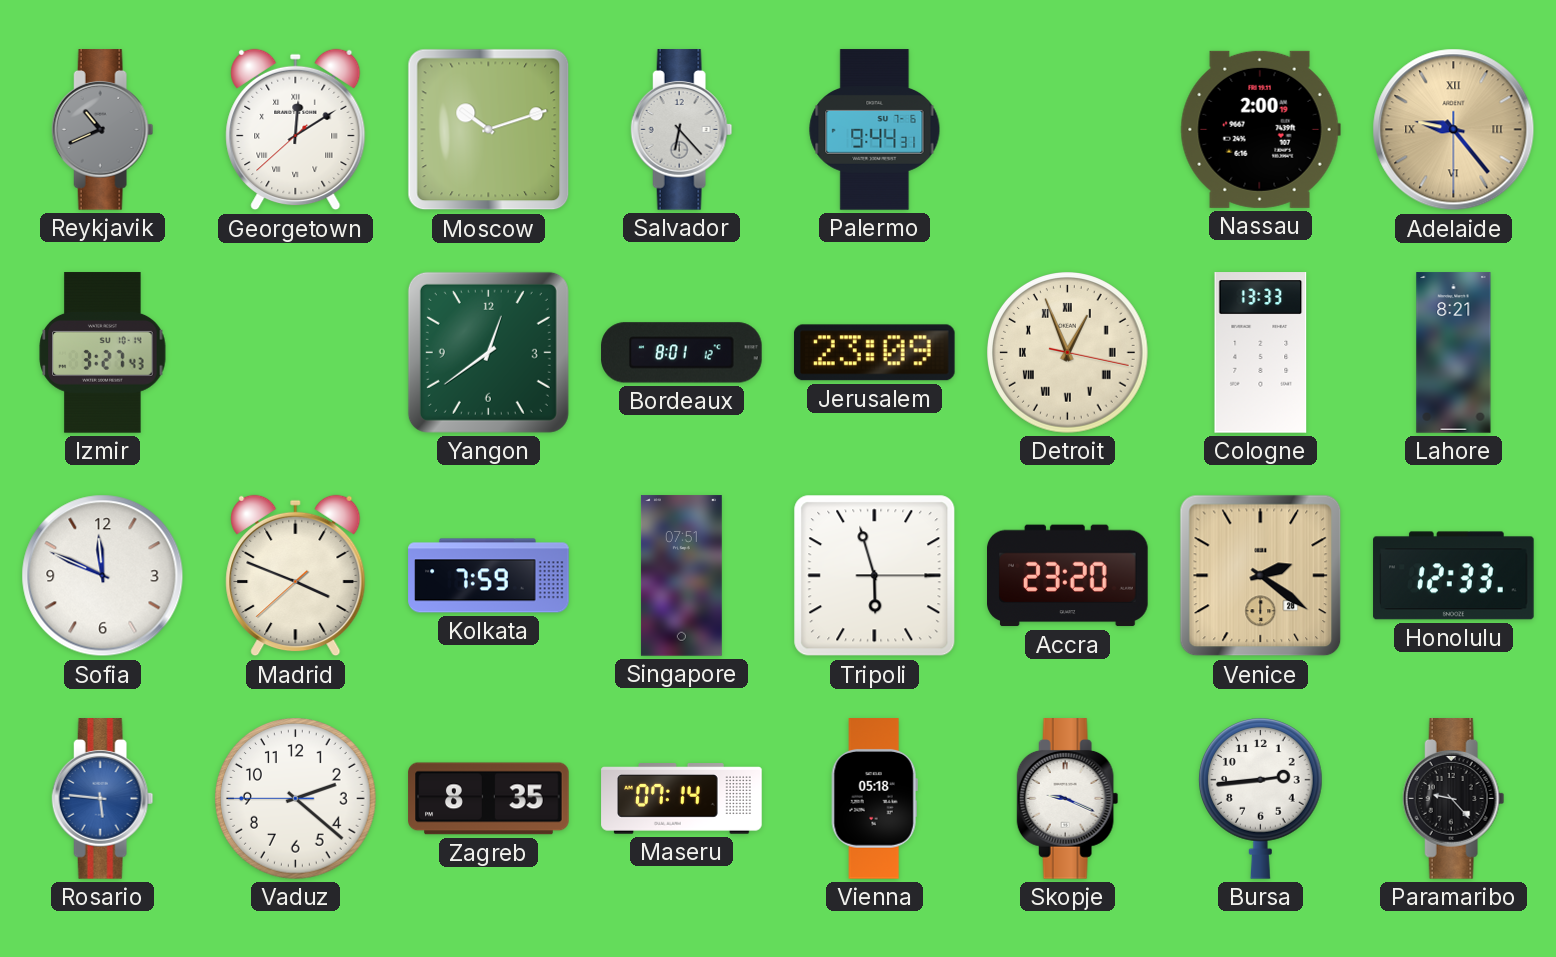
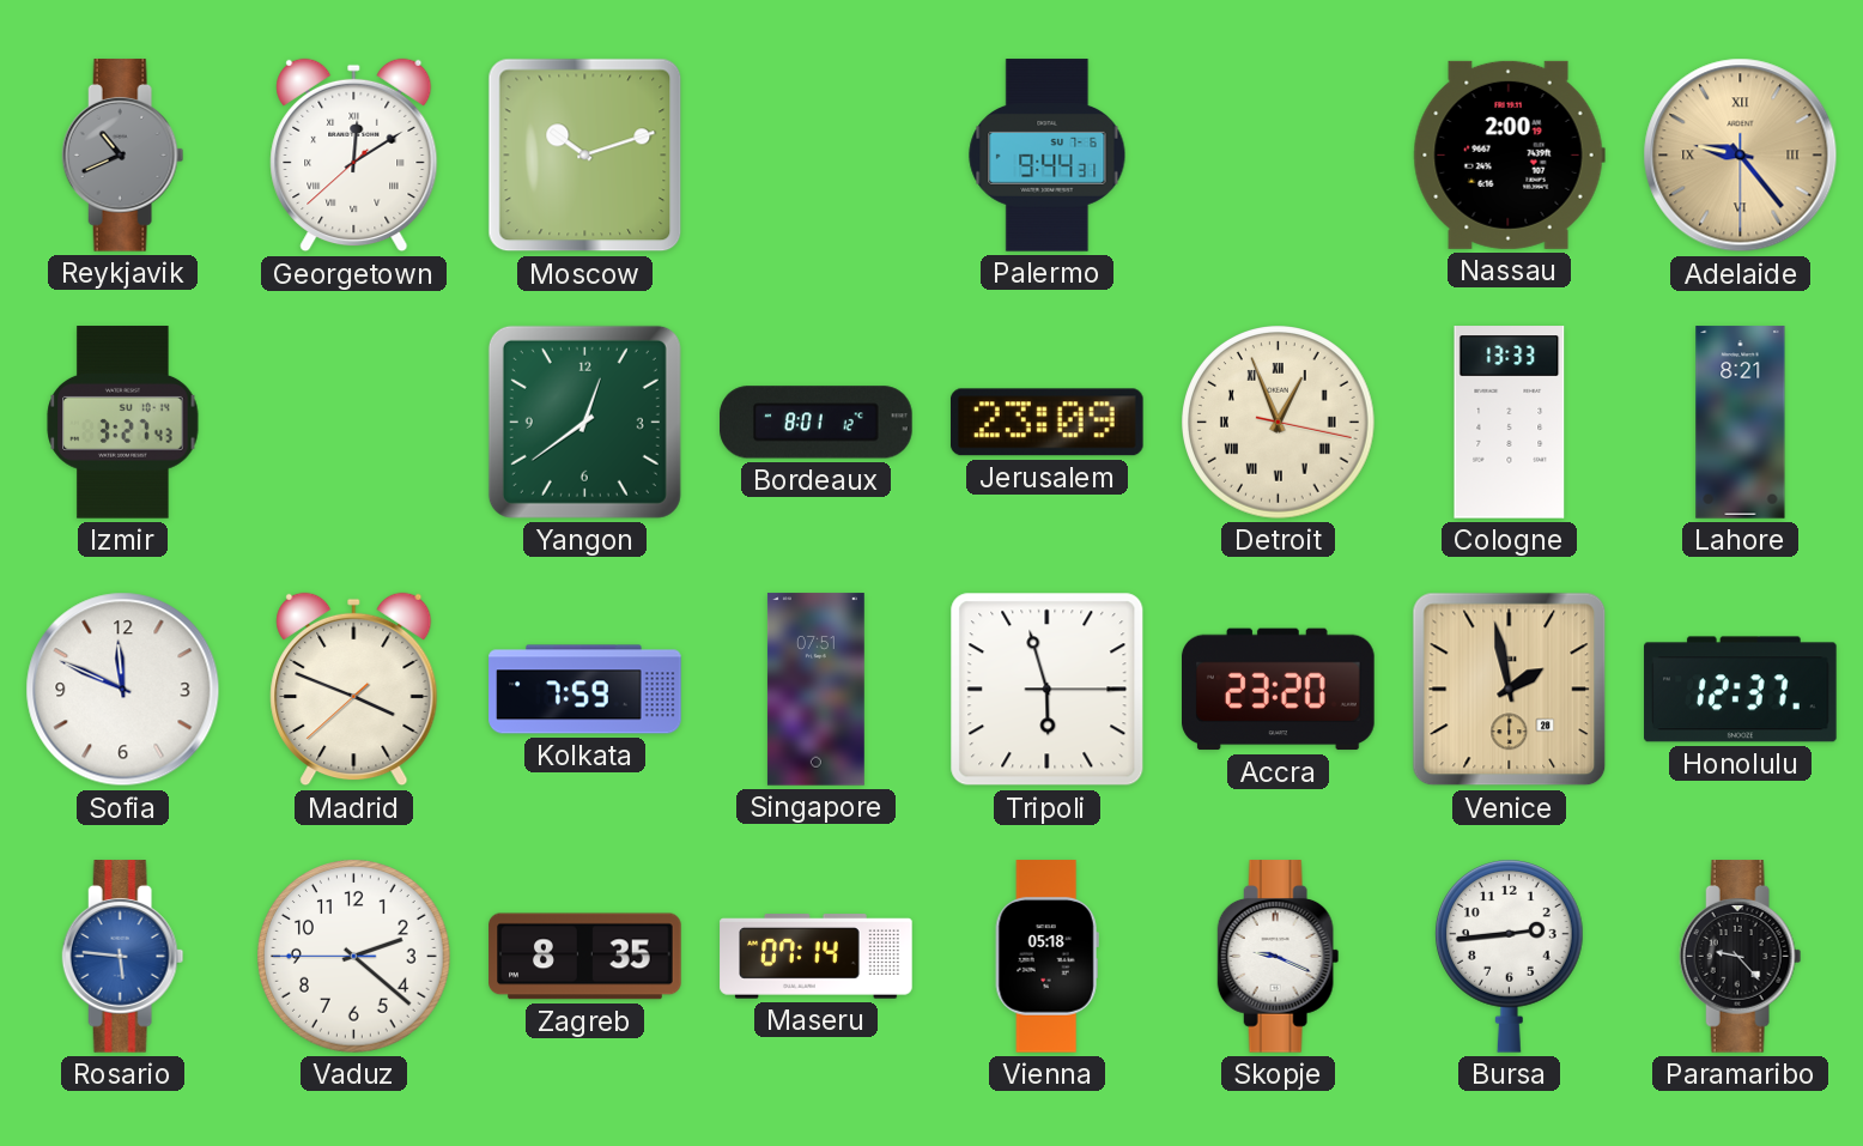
Salvador: 6:23 -> none
Venice: 2:21 -> 1:58
Honolulu: 12:33 -> 12:37
